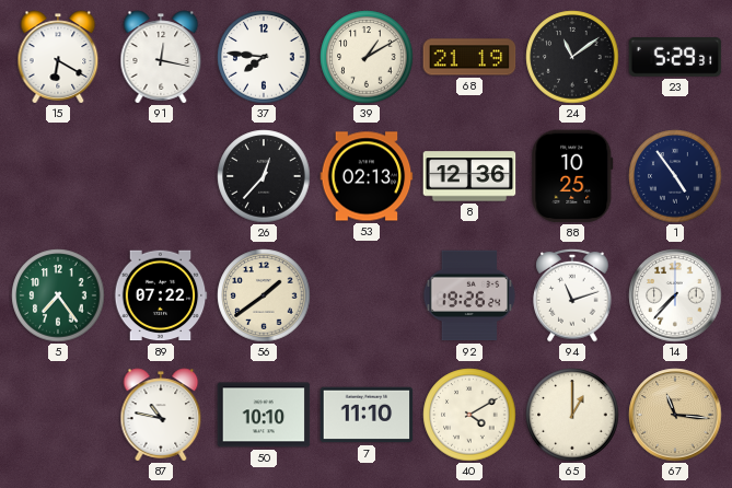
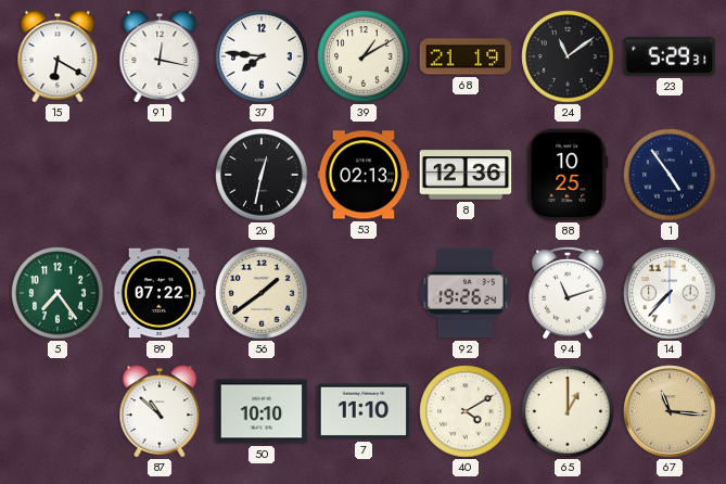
26: 12:37 -> 12:32
87: 10:47 -> 10:52
